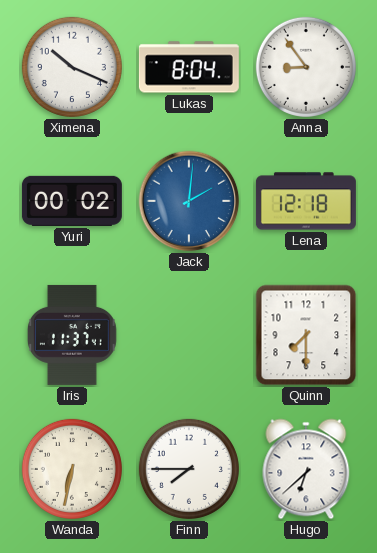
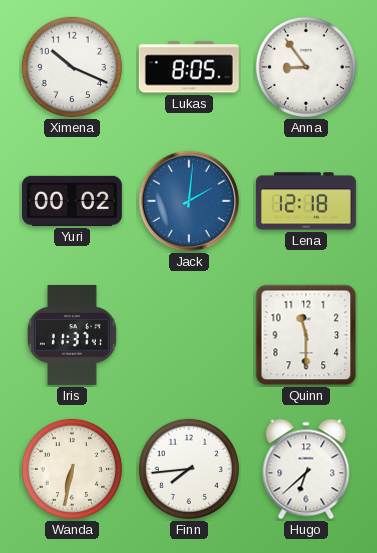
Lukas: 8:04 -> 8:05
Quinn: 7:30 -> 11:30
Finn: 7:45 -> 7:44
